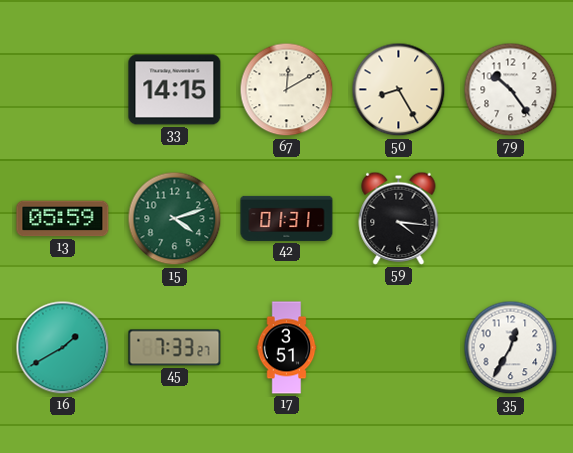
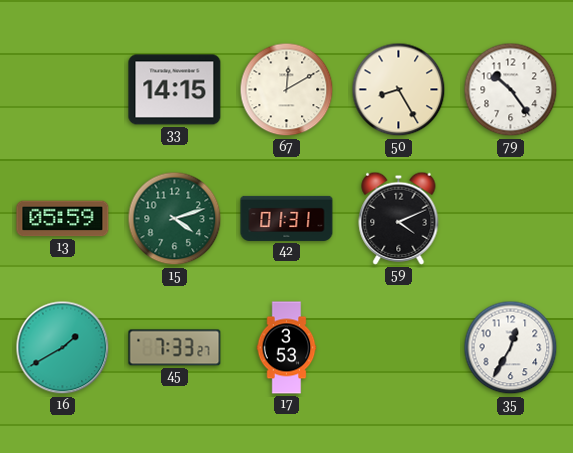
59: 4:16 -> 4:11
17: 3:51 -> 3:53
